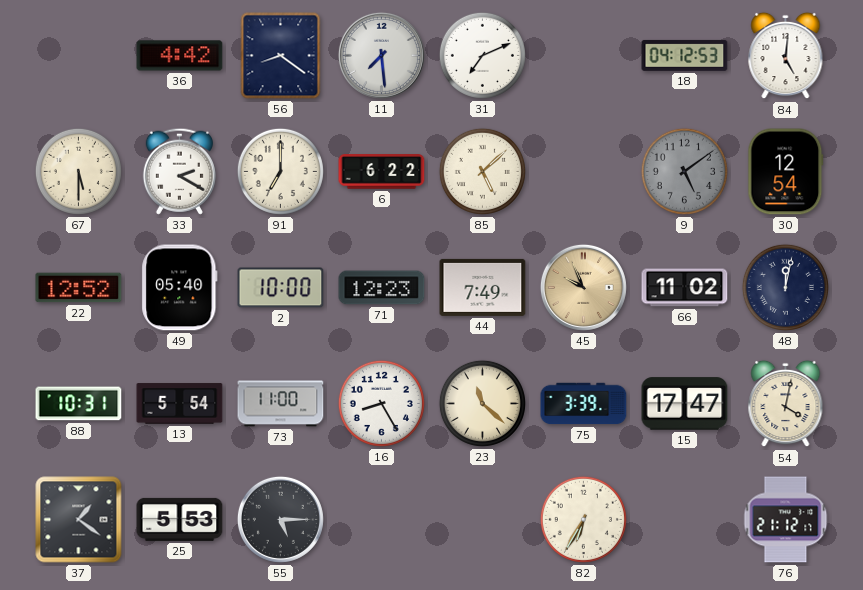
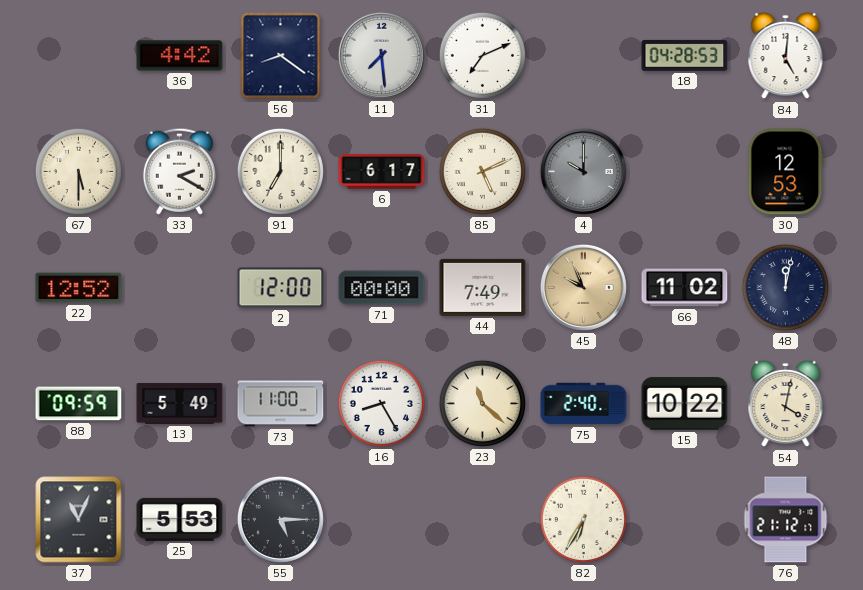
18: 04:12 -> 04:28
6: 6:22 -> 6:17
85: 5:08 -> 5:11
4: none -> 10:00
9: 5:09 -> none
30: 12:54 -> 12:53
49: 05:40 -> none
2: 10:00 -> 12:00
71: 12:23 -> 00:00
88: 10:31 -> 09:59
13: 5:54 -> 5:49
75: 3:39 -> 2:40
15: 17:47 -> 10:22
37: 1:21 -> 11:04
